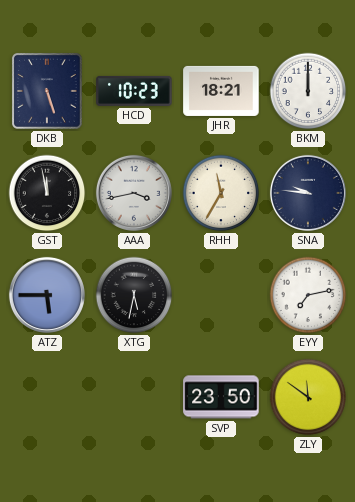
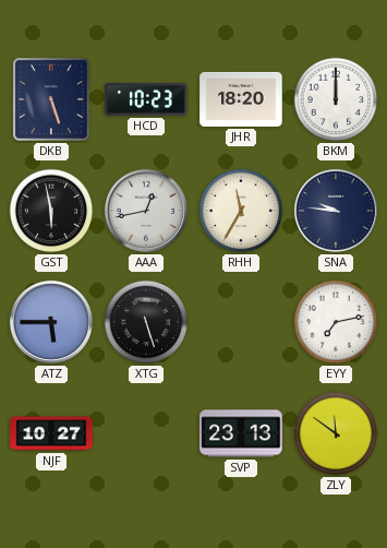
JHR: 18:21 -> 18:20
GST: 11:58 -> 5:58
AAA: 3:43 -> 12:43
XTG: 5:32 -> 5:27
NJF: none -> 10:27
SVP: 23:50 -> 23:13
